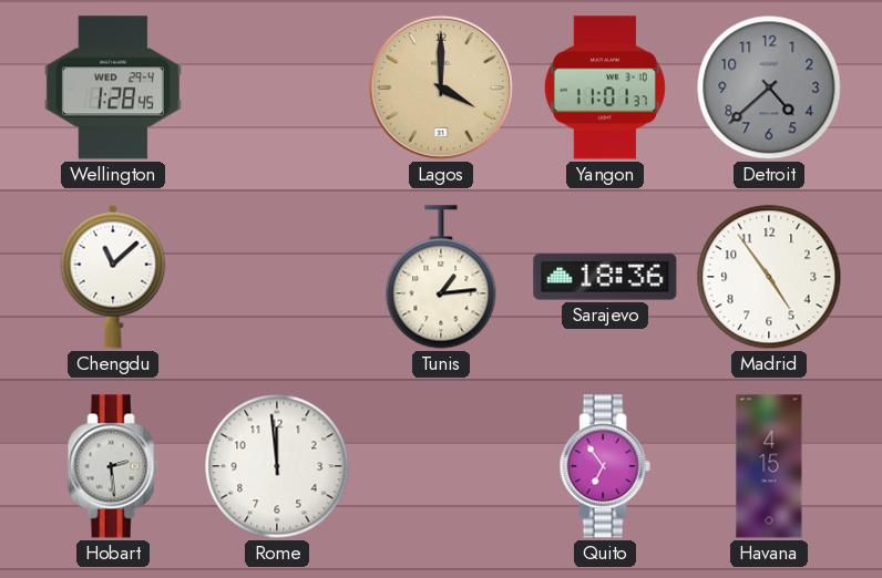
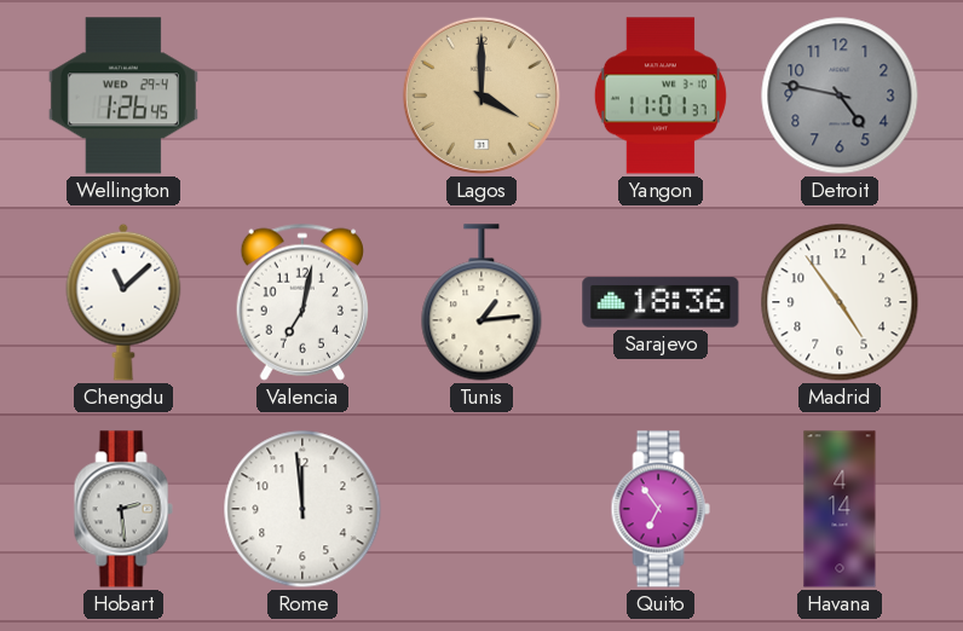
Wellington: 1:28 -> 1:26
Detroit: 4:38 -> 4:47
Valencia: none -> 7:02
Havana: 4:15 -> 4:14
